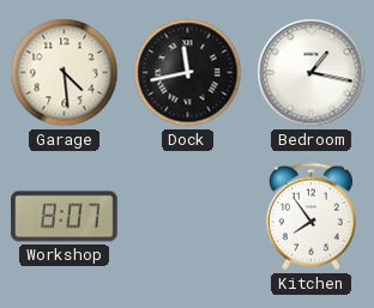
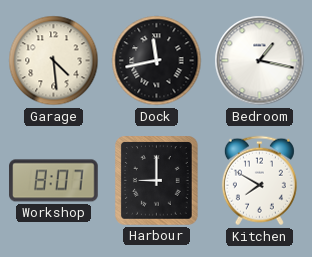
Harbour: none -> 9:00
Kitchen: 7:54 -> 7:50
